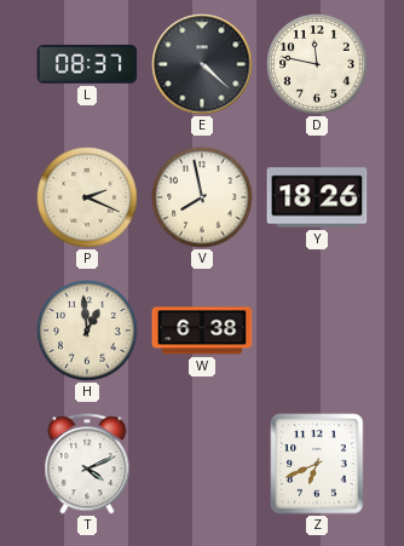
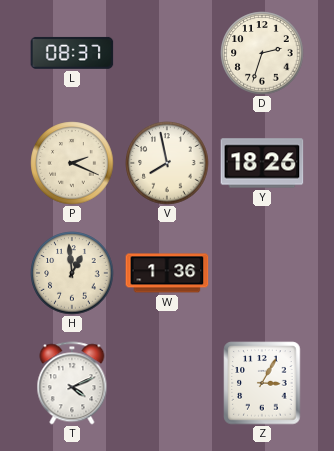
E: 4:22 -> none
D: 11:47 -> 2:33
W: 6:38 -> 1:36
Z: 6:41 -> 3:05
